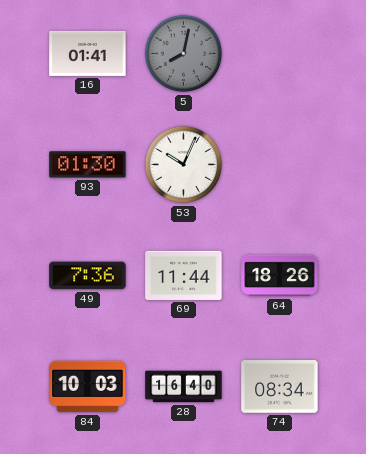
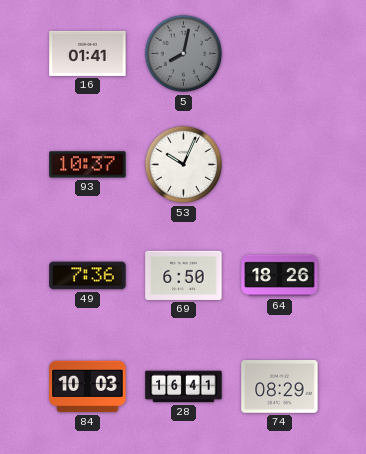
93: 01:30 -> 10:37
69: 11:44 -> 6:50
28: 16:40 -> 16:41
74: 08:34 -> 08:29
